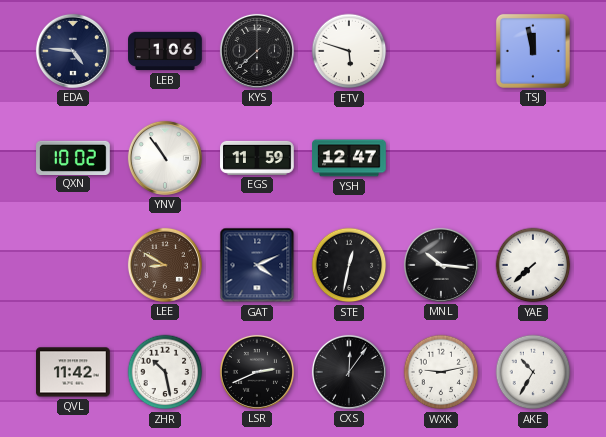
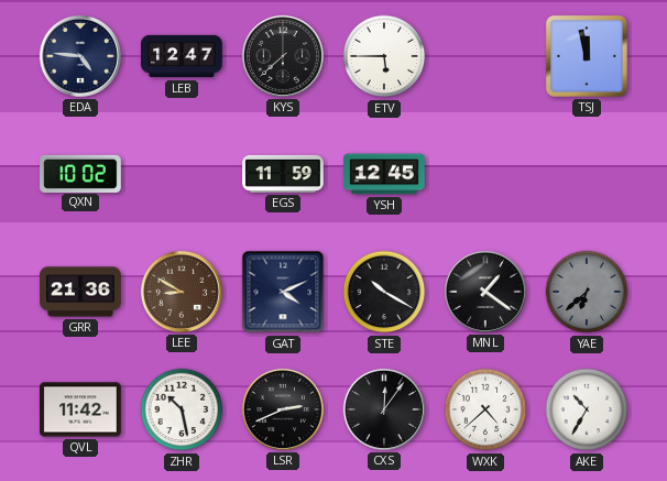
LEB: 1:06 -> 12:47
ETV: 5:48 -> 5:45
YNV: 10:54 -> none
YSH: 12:47 -> 12:45
GRR: none -> 21:36
STE: 12:32 -> 10:20
MNL: 10:16 -> 1:21
YAE: 7:38 -> 6:38
YAE dial: white -> grey
WXK: 9:13 -> 4:38
